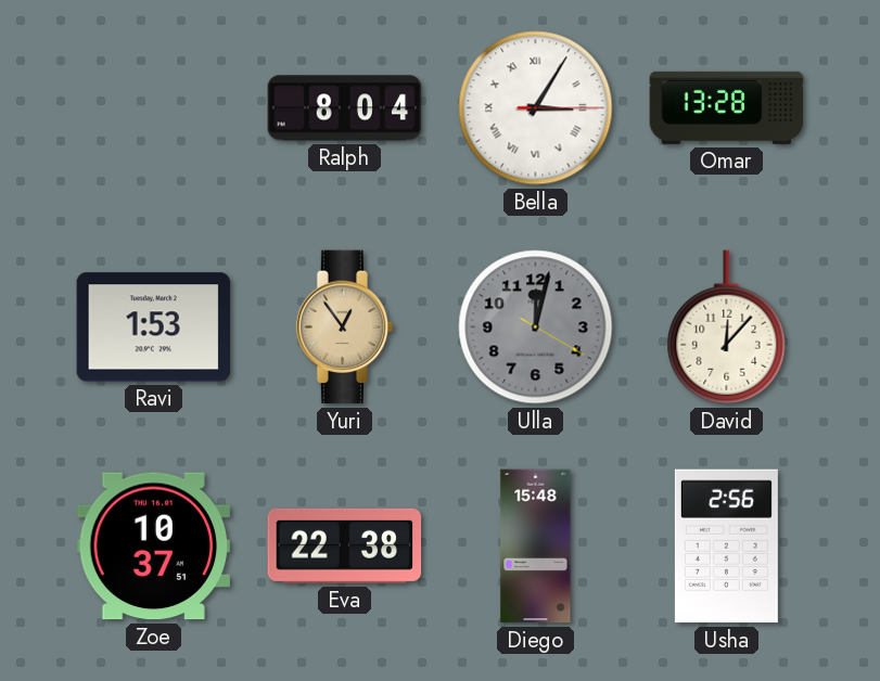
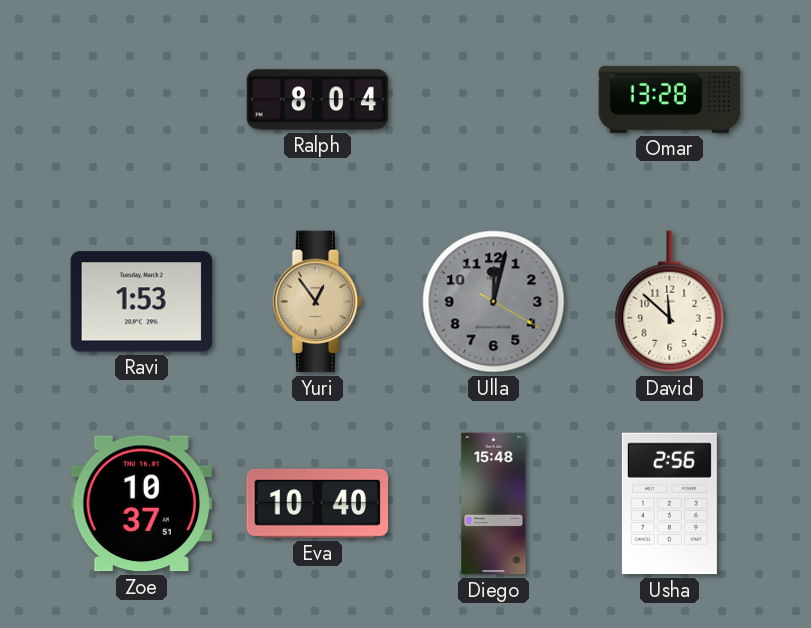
Bella: 3:05 -> none
David: 12:07 -> 11:52
Eva: 22:38 -> 10:40
